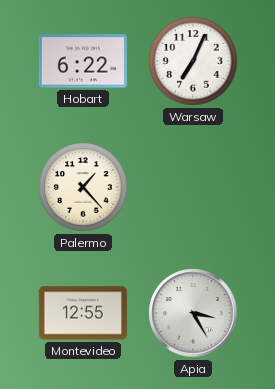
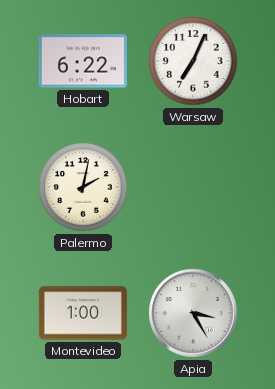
Palermo: 1:23 -> 2:02
Montevideo: 12:55 -> 1:00
